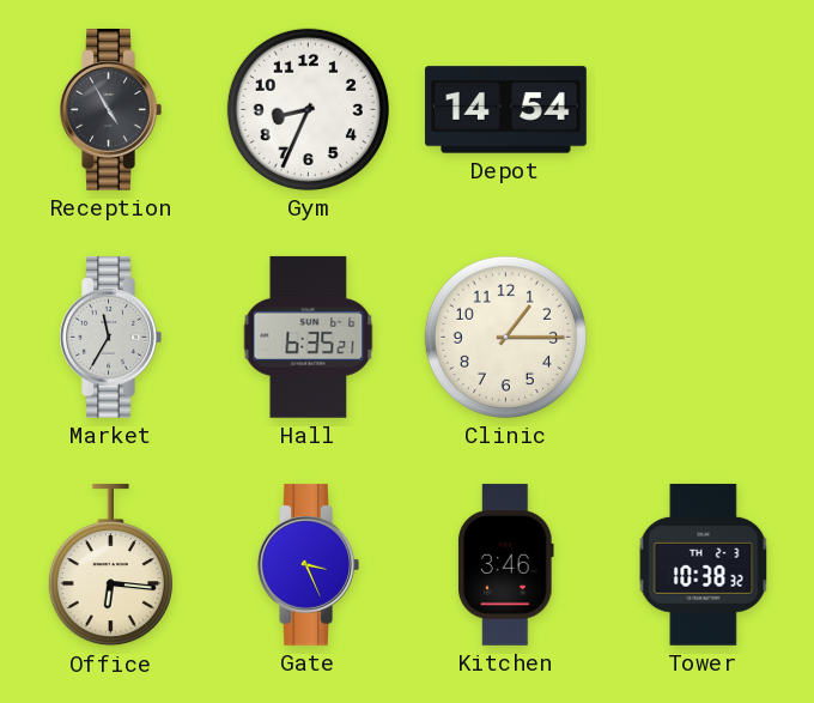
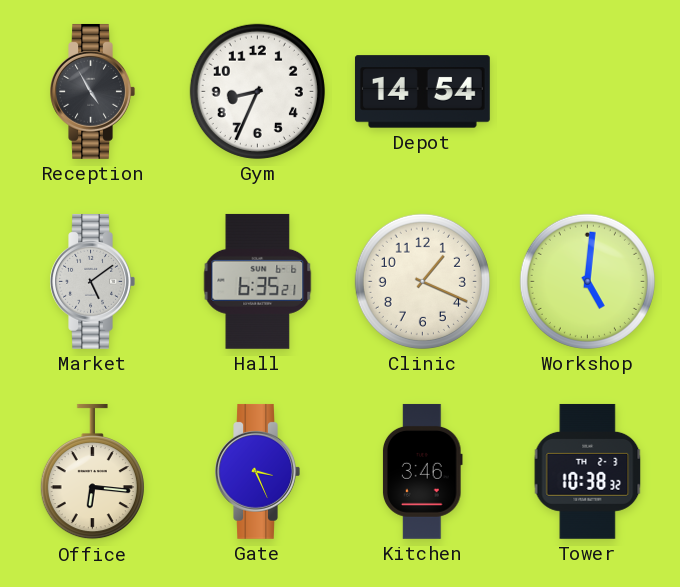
Market: 11:35 -> 5:09
Clinic: 1:15 -> 1:19
Workshop: none -> 5:01
